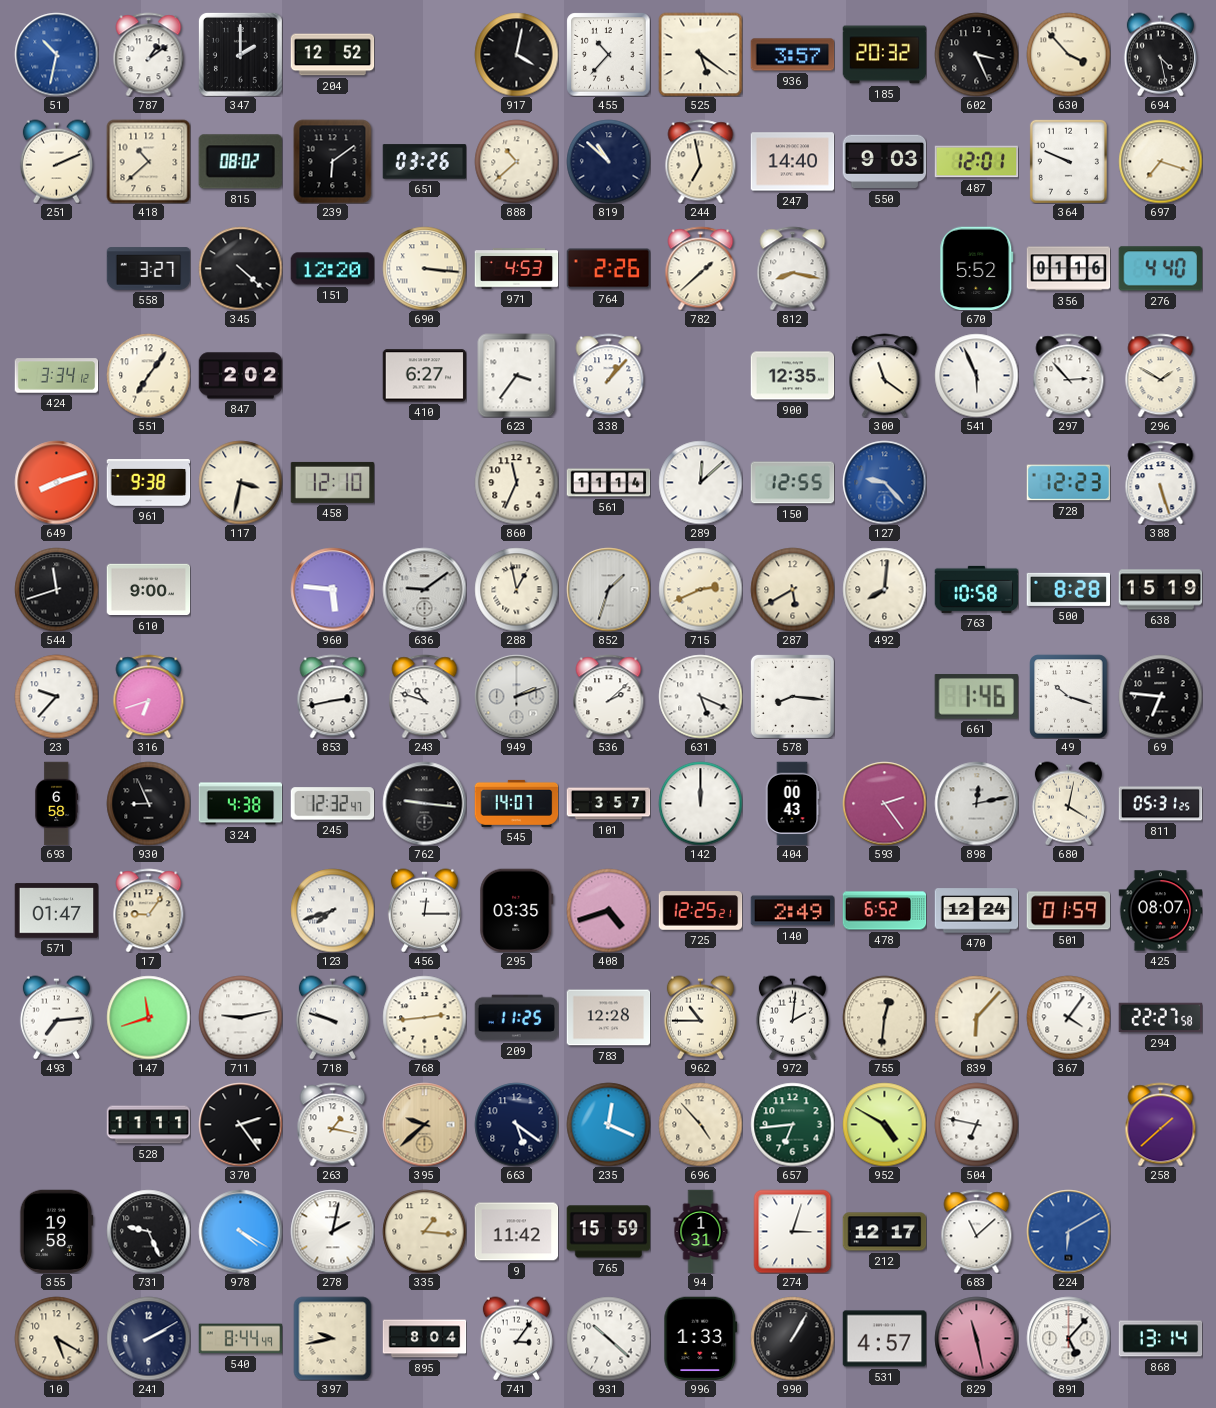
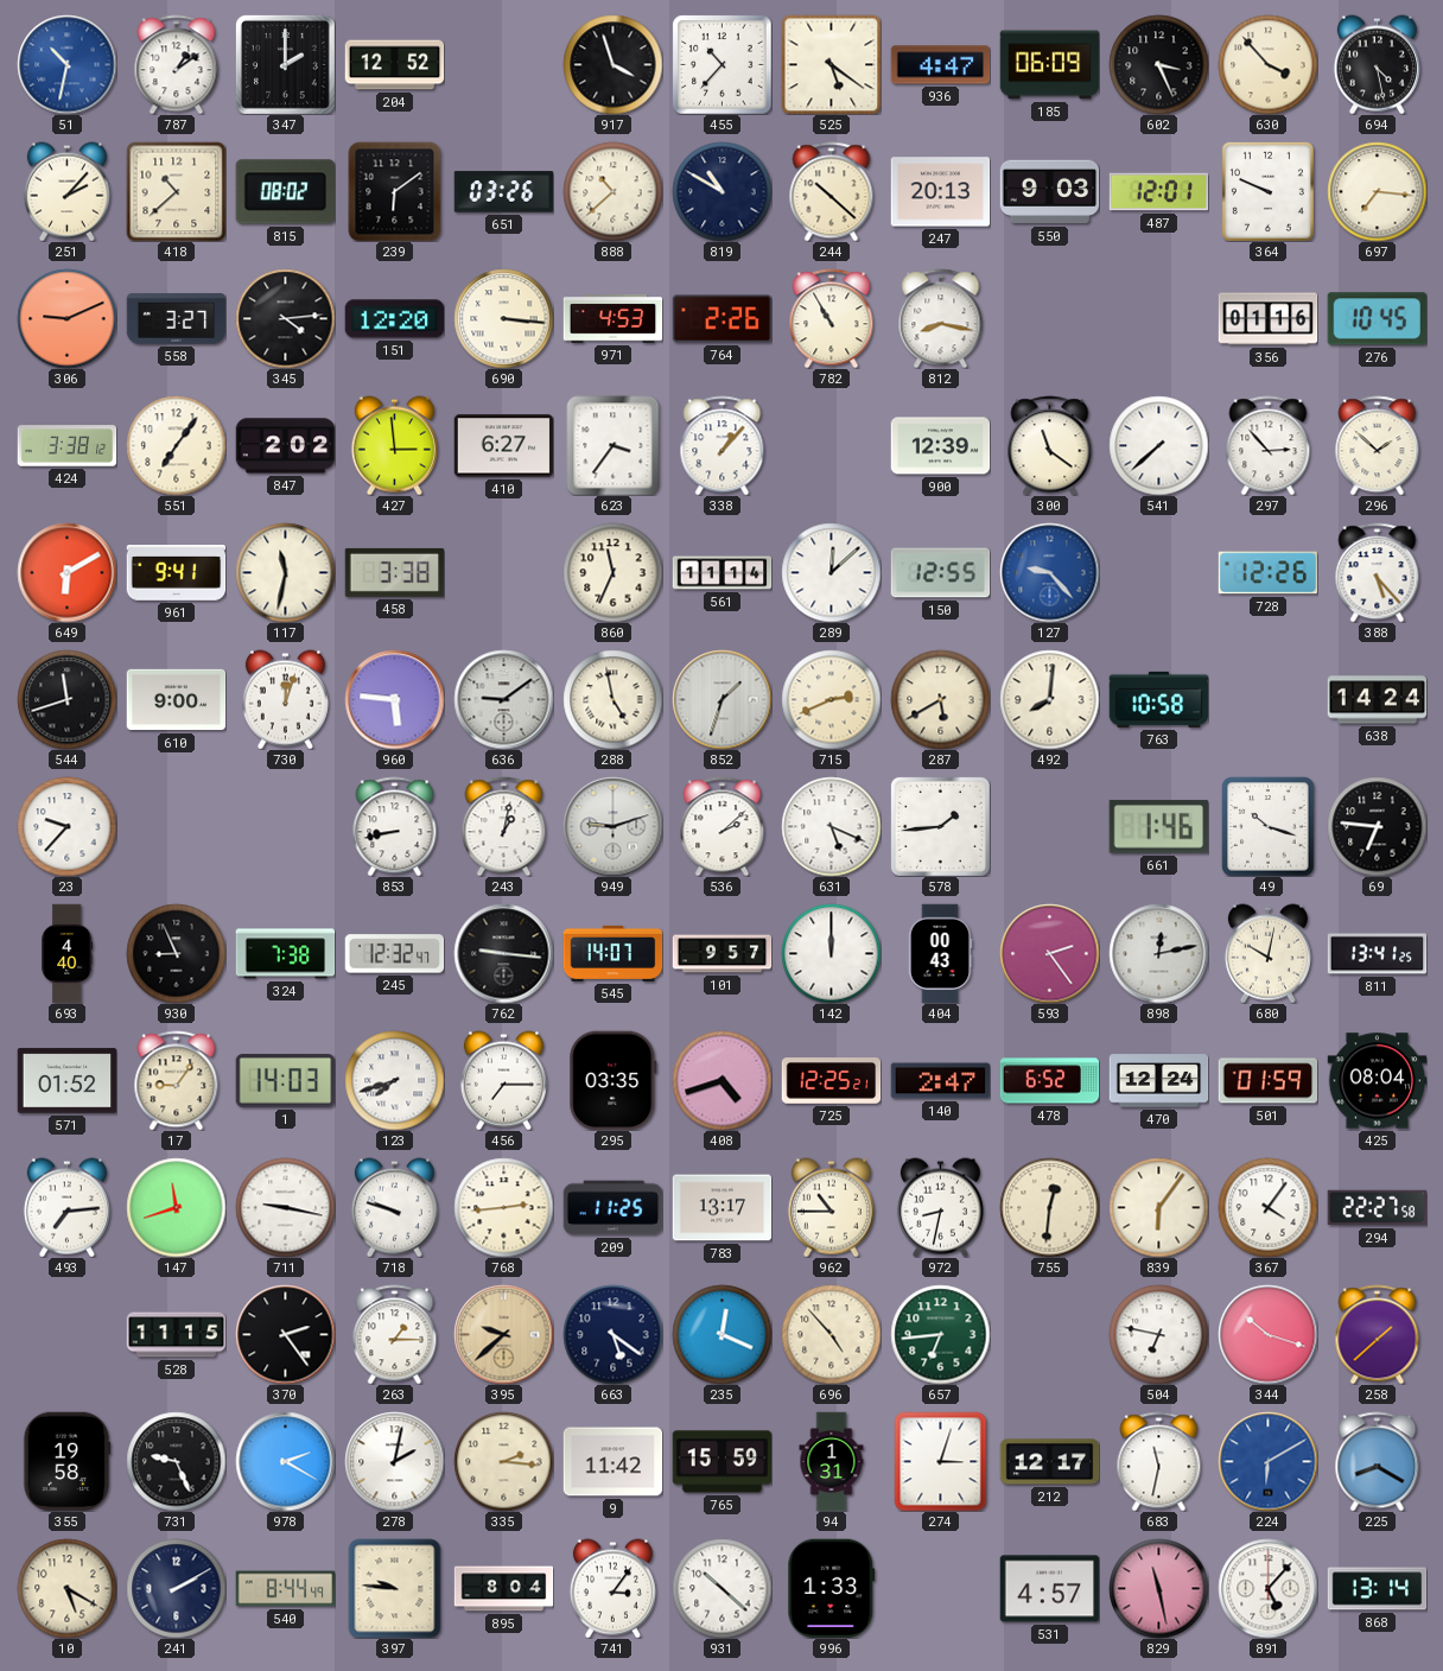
917: 4:02 -> 3:57
936: 3:57 -> 4:47
185: 20:32 -> 06:09
251: 2:11 -> 2:07
819: 10:52 -> 10:50
244: 6:58 -> 10:22
247: 14:40 -> 20:13
697: 7:18 -> 7:16
306: none -> 9:11
345: 4:22 -> 4:14
782: 1:38 -> 10:55
670: 5:52 -> none
276: 4:40 -> 10:45
424: 3:34 -> 3:38
427: none -> 2:59
900: 12:35 -> 12:39
541: 5:56 -> 7:38
296: 1:50 -> 1:52
649: 8:12 -> 6:10
961: 9:38 -> 9:41
117: 3:32 -> 11:32
458: 12:10 -> 3:38
728: 12:23 -> 12:26
388: 5:27 -> 5:23
730: none -> 12:03
288: 12:58 -> 4:58
500: 8:28 -> none
638: 15:19 -> 14:24
316: 6:42 -> none
853: 2:43 -> 8:43
243: 10:48 -> 1:02
949: 2:12 -> 9:12
578: 8:16 -> 1:44
693: 6:58 -> 4:40
324: 4:38 -> 7:38
101: 3:57 -> 9:57
680: 4:02 -> 10:02
811: 05:31 -> 13:41
571: 01:47 -> 01:52
1: none -> 14:03
456: 12:15 -> 7:15
140: 2:49 -> 2:47
425: 08:07 -> 08:04
711: 9:13 -> 9:17
783: 12:28 -> 13:17
972: 2:01 -> 8:32
839: 6:07 -> 6:06
528: 11:11 -> 11:15
263: 1:17 -> 1:15
952: 4:50 -> none
344: none -> 10:18
978: 4:20 -> 2:20
335: 1:16 -> 2:16
683: 11:08 -> 11:32
225: none -> 8:20
397: 9:43 -> 9:46
990: 1:05 -> none
